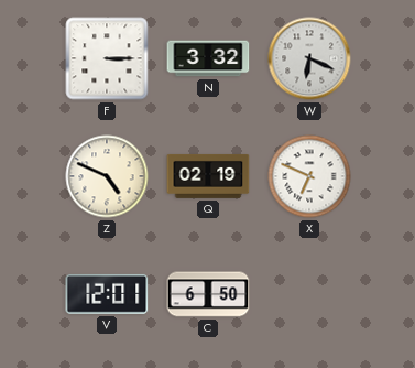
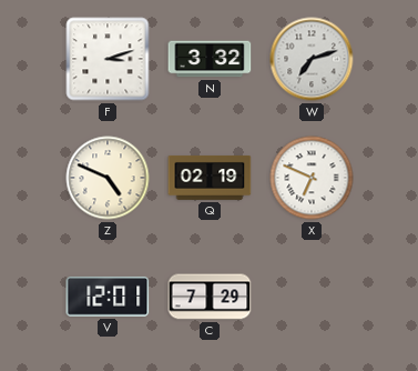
F: 3:15 -> 3:12
W: 6:19 -> 7:12
C: 6:50 -> 7:29
